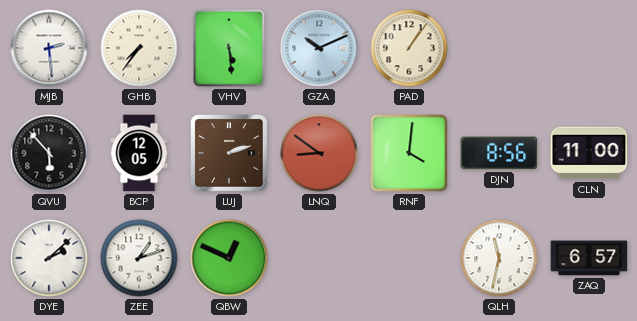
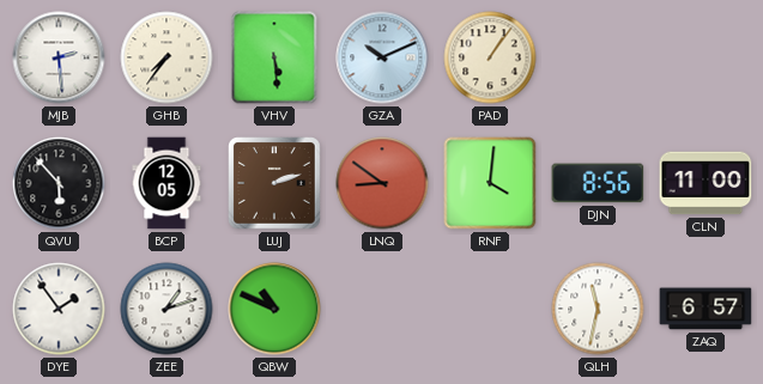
DYE: 2:08 -> 1:54
QBW: 12:49 -> 10:49
